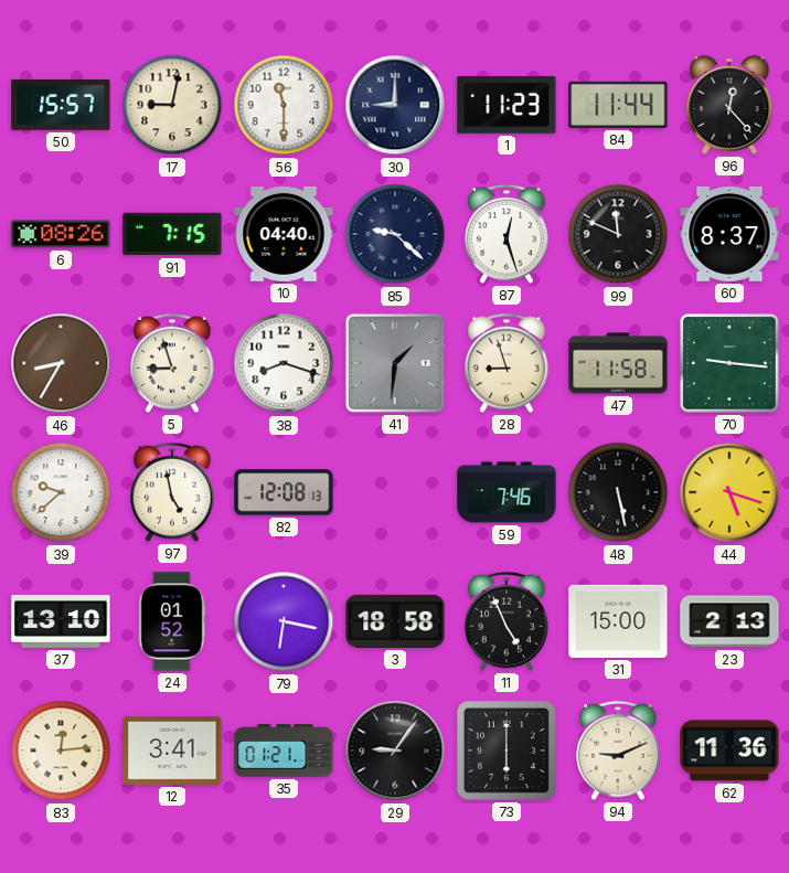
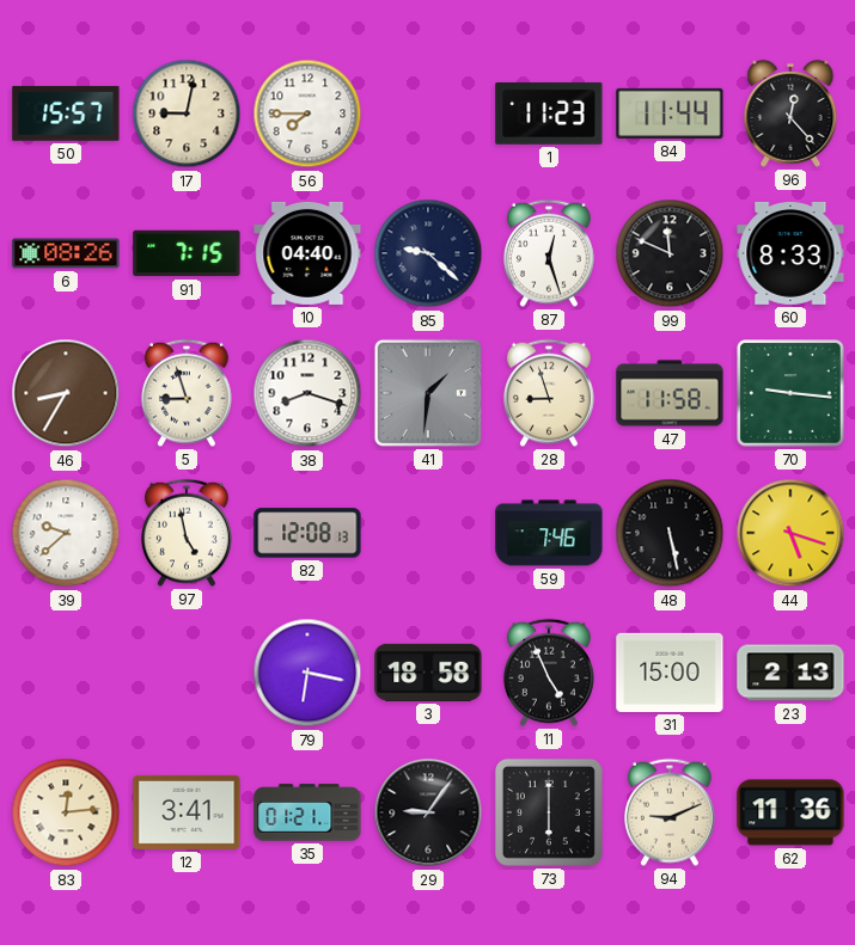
56: 11:30 -> 7:45
30: 9:00 -> none
60: 8:37 -> 8:33
37: 13:10 -> none
24: 01:52 -> none
